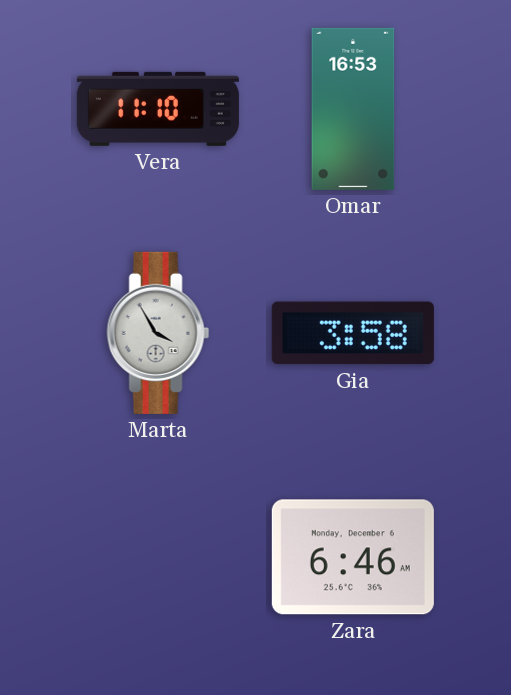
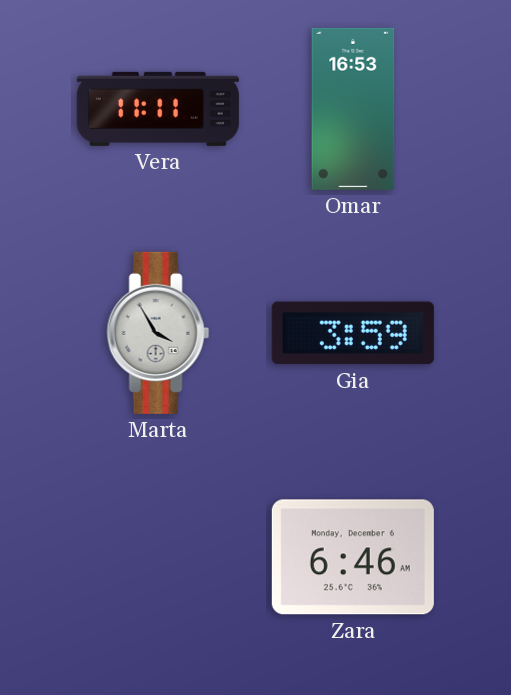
Vera: 11:10 -> 11:11
Gia: 3:58 -> 3:59
